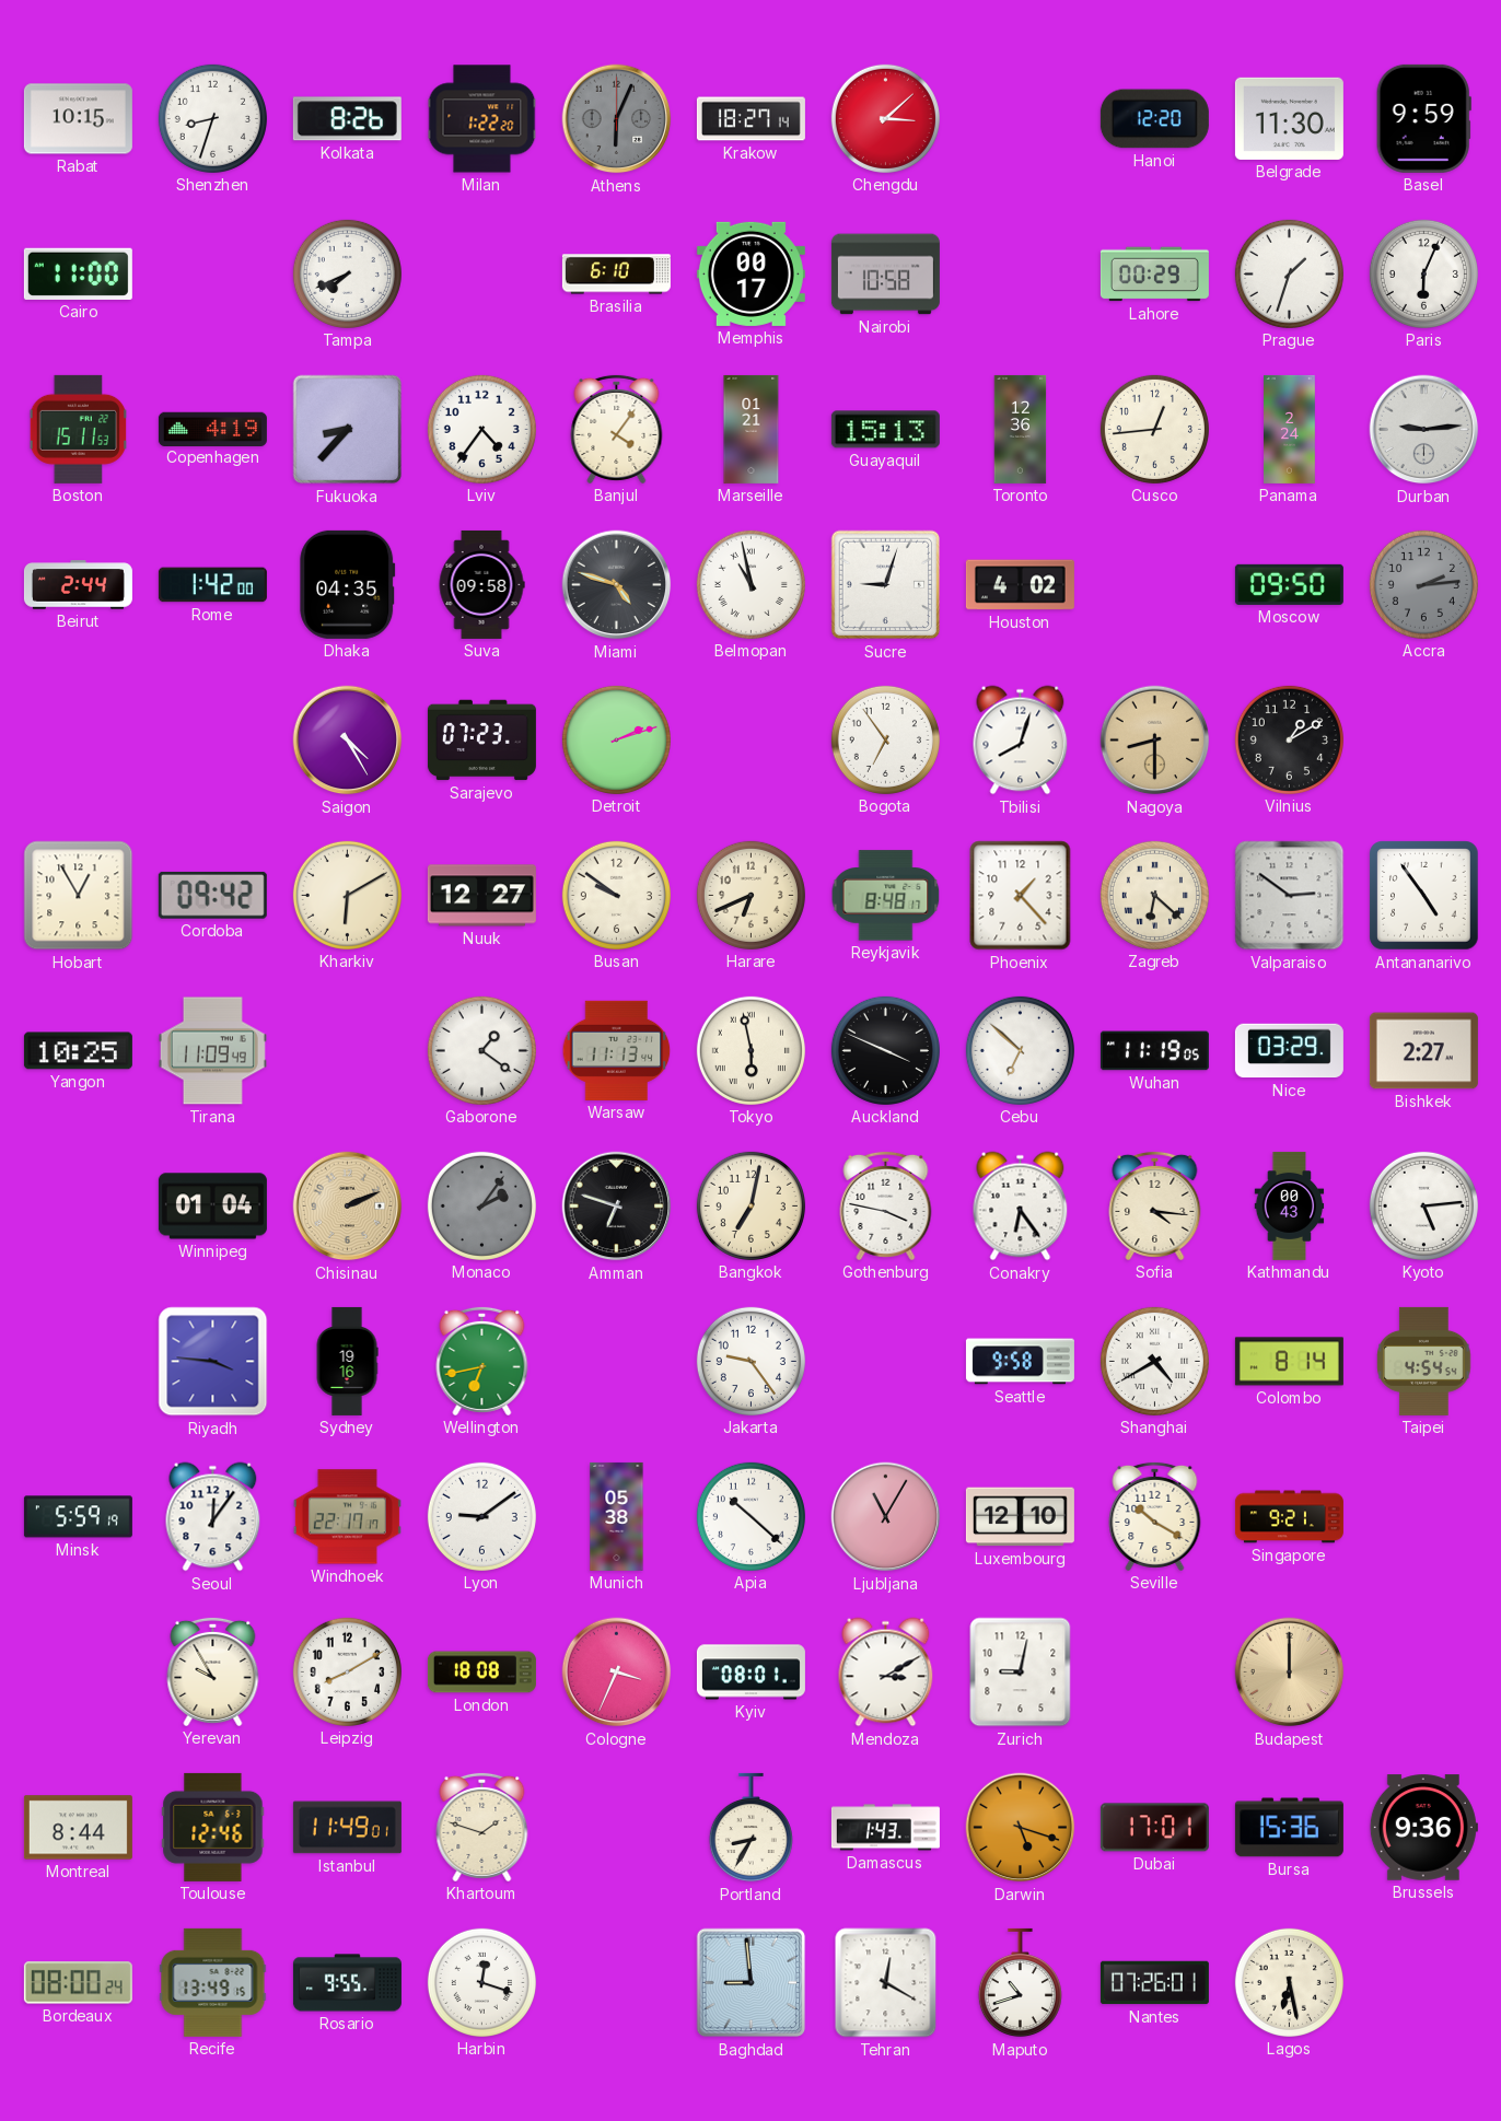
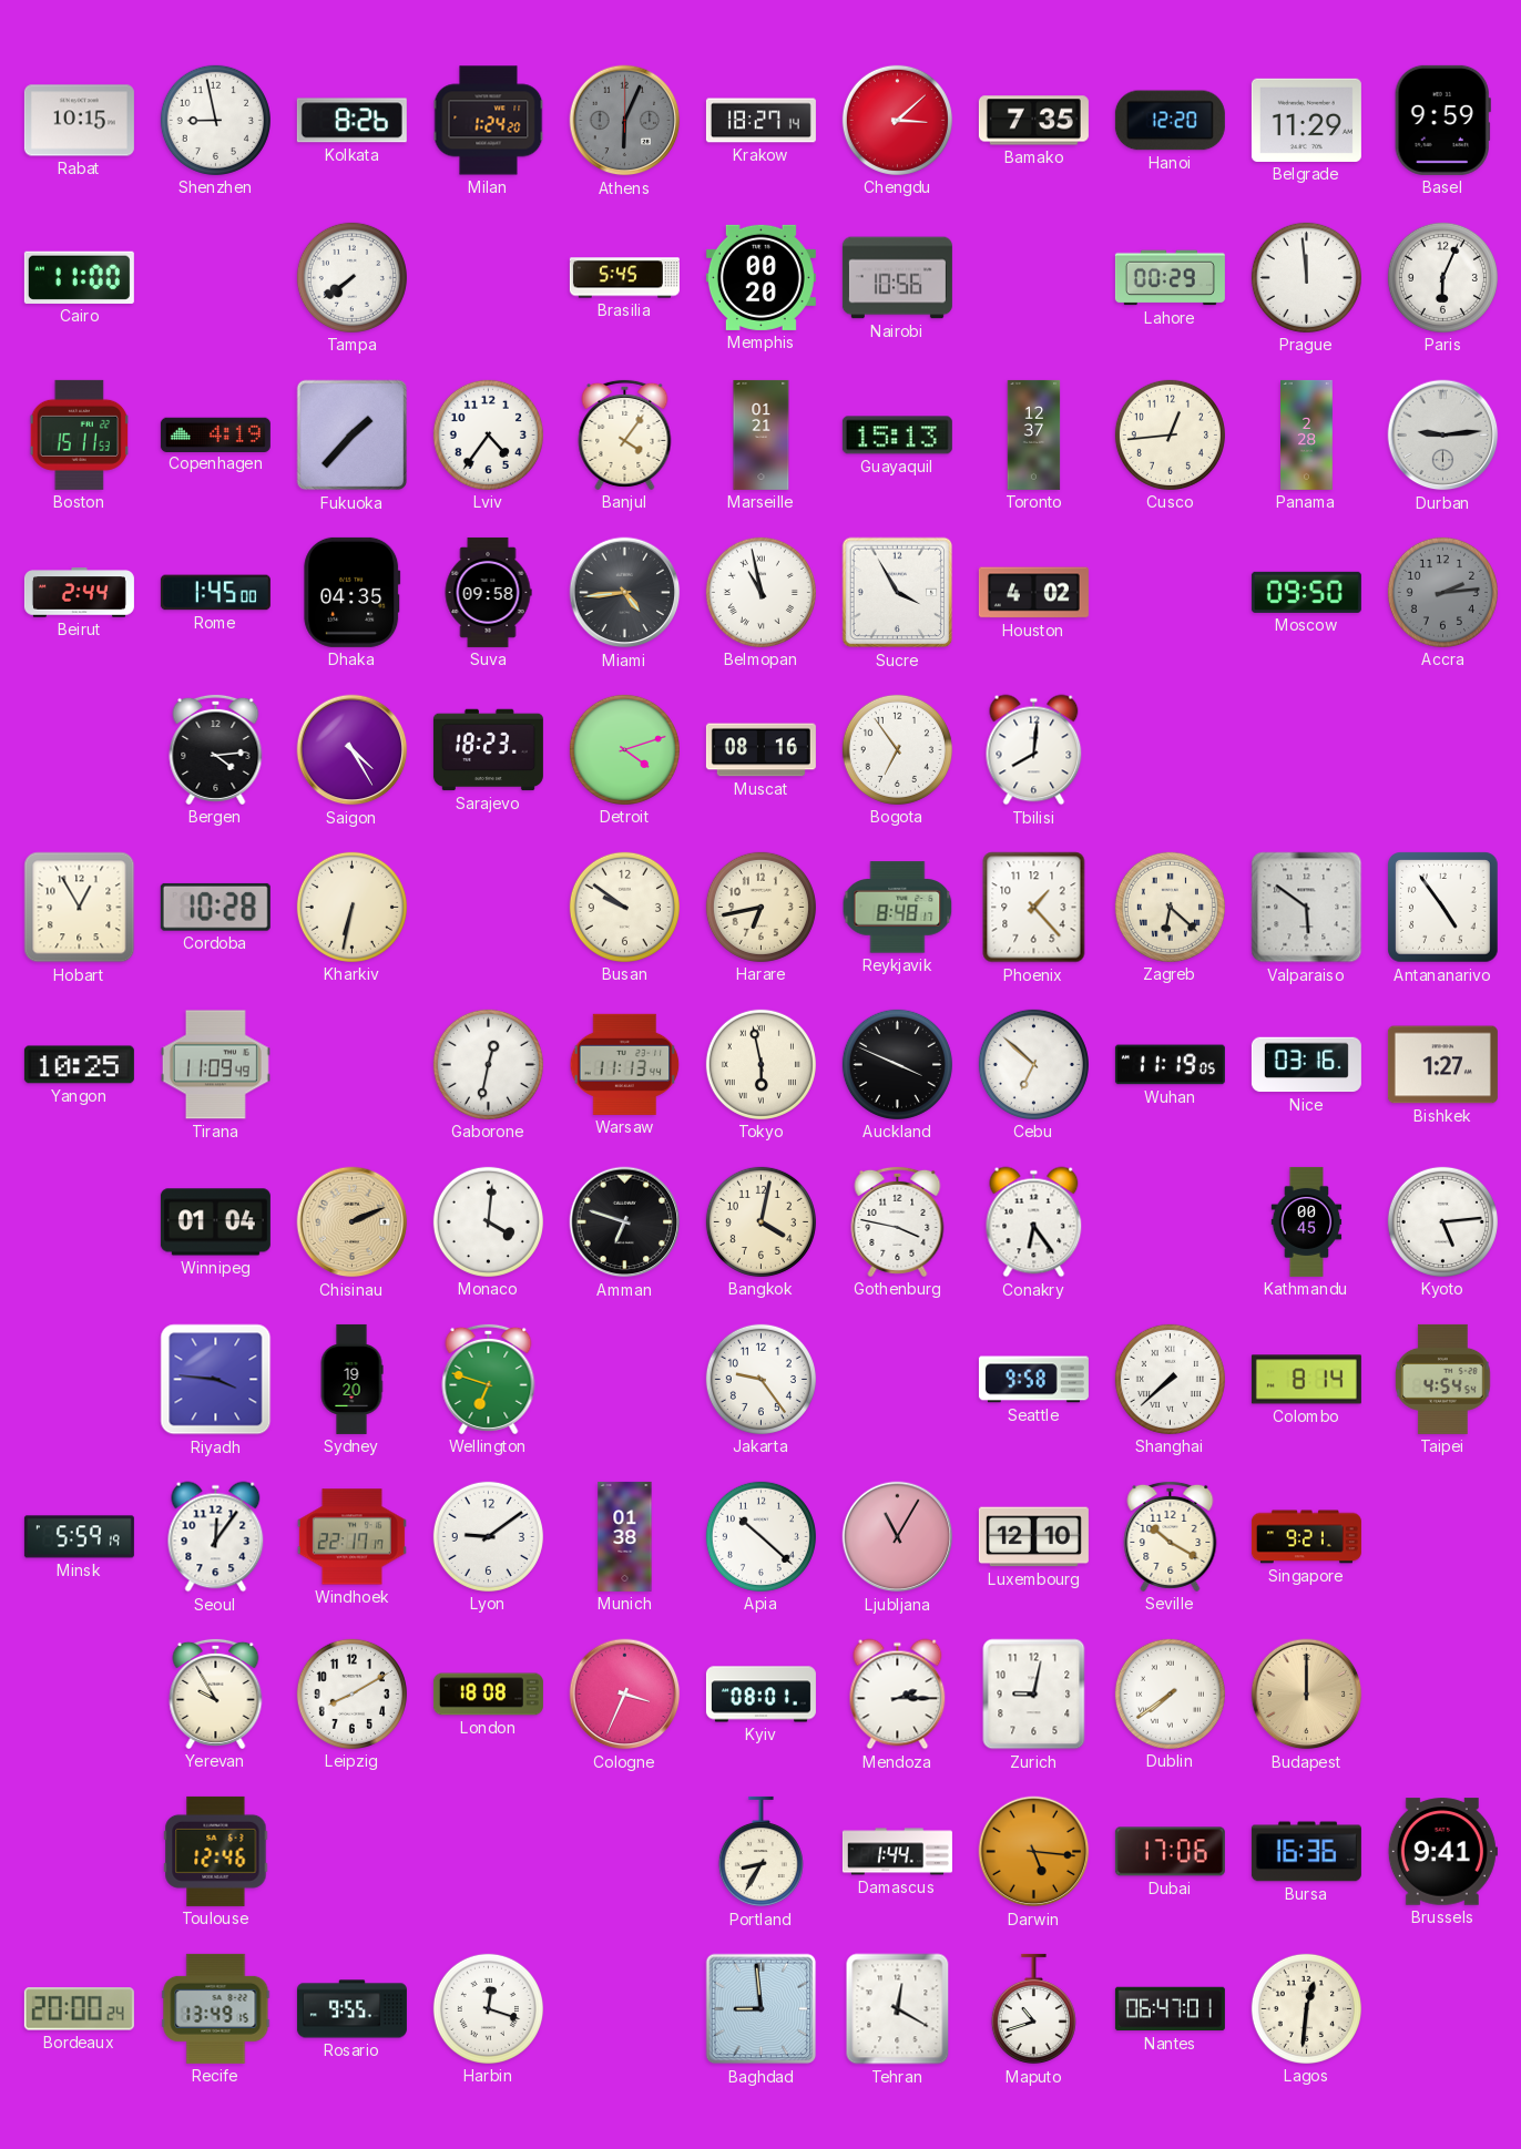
Shenzhen: 8:33 -> 8:58
Milan: 1:22 -> 1:24
Bamako: none -> 7:35
Belgrade: 11:30 -> 11:29
Tampa: 7:41 -> 7:39
Brasilia: 6:10 -> 5:45
Memphis: 00:17 -> 00:20
Nairobi: 10:58 -> 10:56
Prague: 1:33 -> 11:59
Fukuoka: 8:37 -> 1:37
Toronto: 12:36 -> 12:37
Panama: 2:24 -> 2:28
Rome: 1:42 -> 1:45
Miami: 4:48 -> 4:44
Sucre: 9:03 -> 3:55
Bergen: none -> 4:14
Sarajevo: 07:23 -> 18:23
Detroit: 2:12 -> 4:12
Muscat: none -> 08:16
Tbilisi: 8:03 -> 8:01
Nagoya: 8:30 -> none
Vilnius: 1:10 -> none
Cordoba: 09:42 -> 10:28
Kharkiv: 6:10 -> 6:32
Nuuk: 12:27 -> none
Harare: 6:41 -> 6:43
Valparaiso: 2:51 -> 5:51
Gaborone: 1:21 -> 12:32
Nice: 03:29 -> 03:16
Bishkek: 2:27 -> 1:27
Monaco: 2:06 -> 4:01
Monaco dial: grey -> white
Bangkok: 7:02 -> 4:02
Sofia: 4:16 -> none
Kathmandu: 00:43 -> 00:45
Sydney: 19:16 -> 19:20
Wellington: 6:43 -> 6:48
Shanghai: 4:40 -> 7:38
Munich: 05:38 -> 01:38
Mendoza: 3:10 -> 2:15
Dublin: none -> 7:39
Montreal: 8:44 -> none
Istanbul: 11:49 -> none
Khartoum: 1:48 -> none
Damascus: 1:43 -> 1:44
Darwin: 5:18 -> 5:16
Dubai: 17:01 -> 17:06
Bursa: 15:36 -> 16:36
Brussels: 9:36 -> 9:41
Bordeaux: 08:00 -> 20:00
Nantes: 07:26 -> 06:47
Lagos: 6:28 -> 12:31
